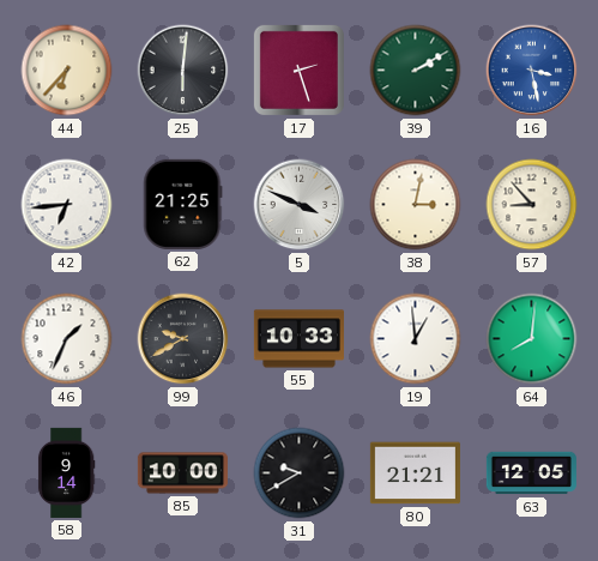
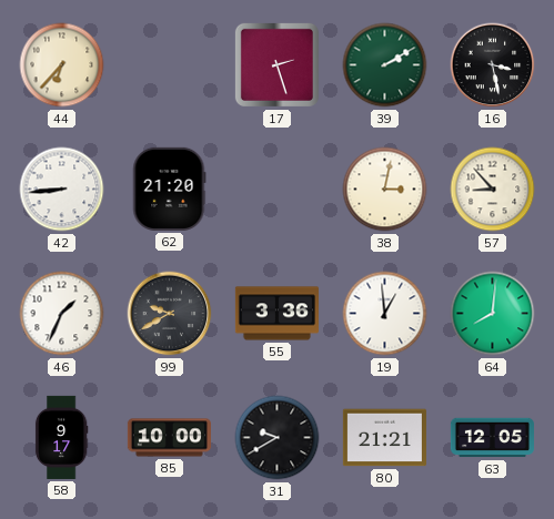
25: 6:01 -> none
16 dial: blue -> black
42: 6:44 -> 8:44
62: 21:25 -> 21:20
5: 3:49 -> none
55: 10:33 -> 3:36
58: 9:14 -> 9:17
